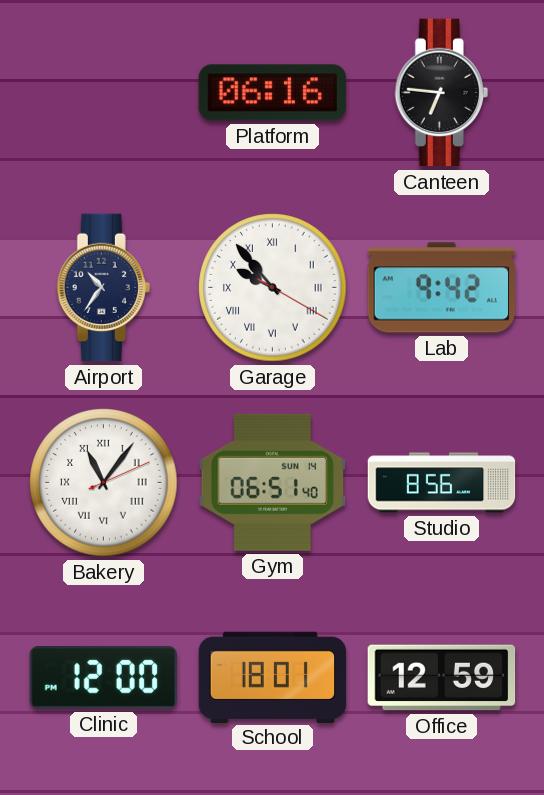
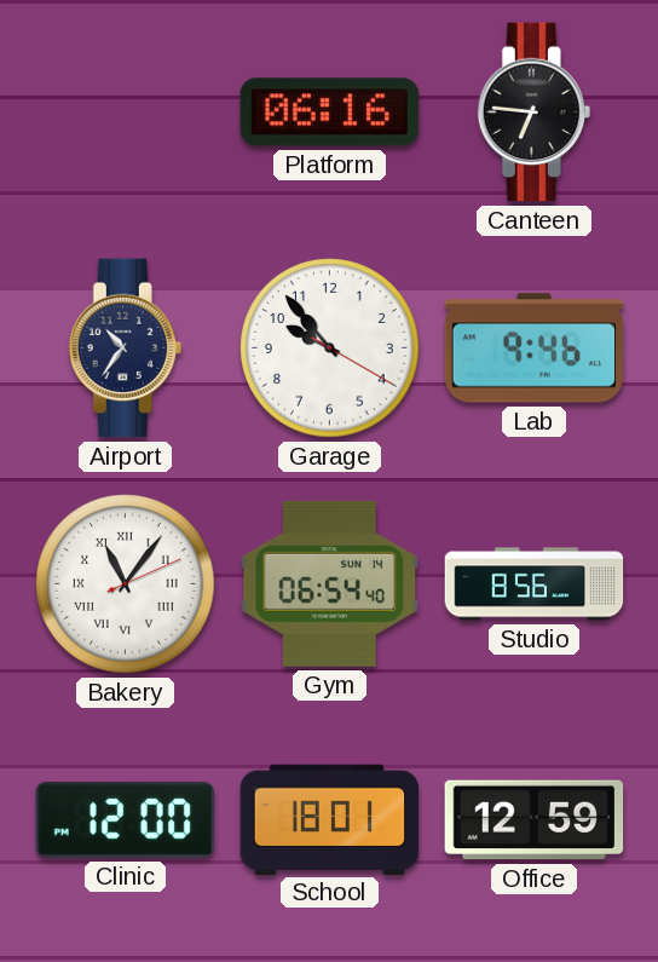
Garage numerals: Roman -> Arabic
Lab: 9:42 -> 9:46
Gym: 06:51 -> 06:54
